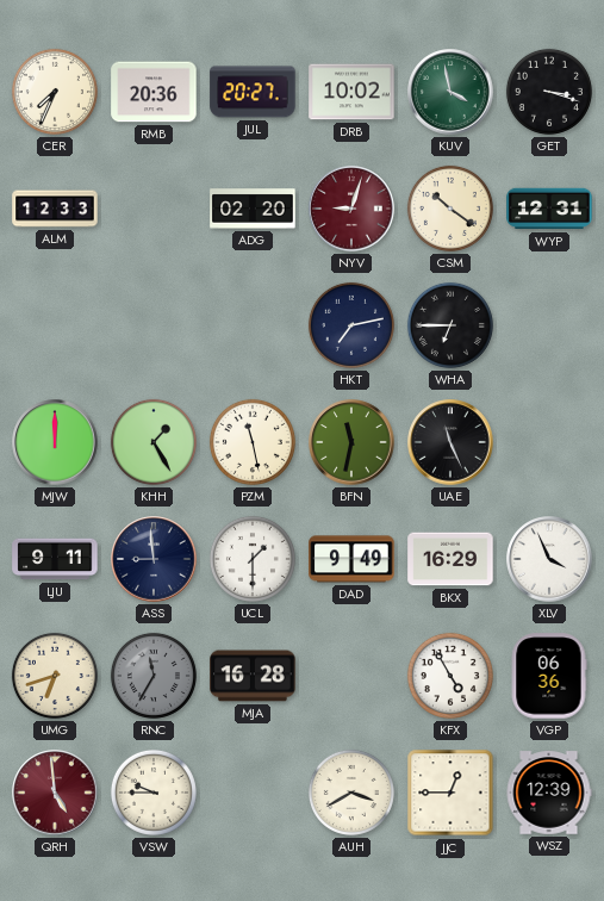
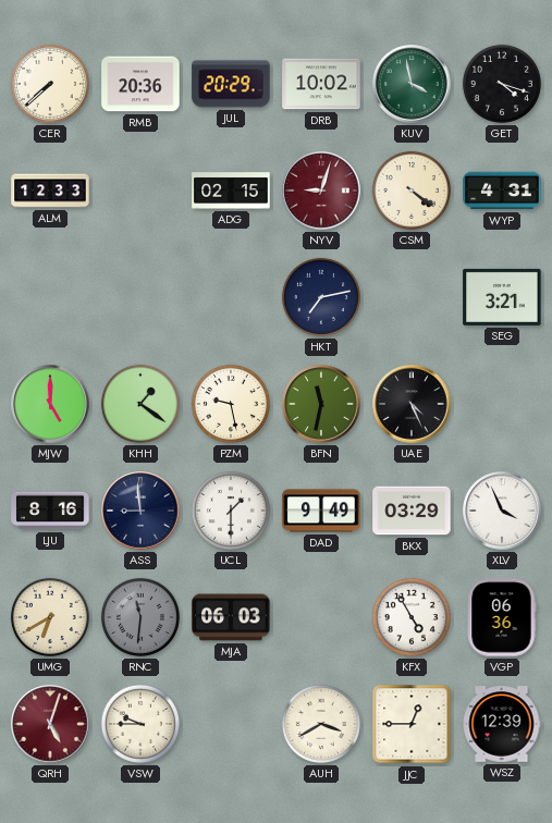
CER: 7:34 -> 7:38
JUL: 20:27 -> 20:29
GET: 3:18 -> 4:18
ADG: 02:20 -> 02:15
CSM: 10:21 -> 4:21
WYP: 12:31 -> 4:31
WHA: 6:45 -> none
SEG: none -> 3:21
MJW: 12:00 -> 5:00
KHH: 1:25 -> 1:21
PZM: 11:28 -> 9:28
UAE: 11:26 -> 4:26
LJU: 9:11 -> 8:16
BKX: 16:29 -> 03:29
UMG: 6:42 -> 6:40
RNC: 11:35 -> 11:31
MJA: 16:28 -> 06:03
QRH: 4:59 -> 5:03
